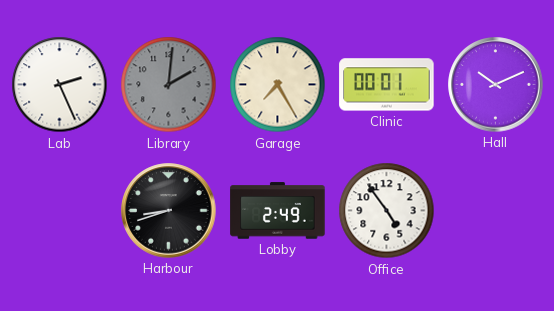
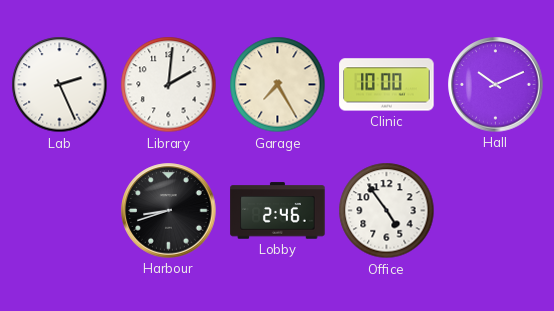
Library dial: grey -> white
Clinic: 00:01 -> 10:00
Lobby: 2:49 -> 2:46
